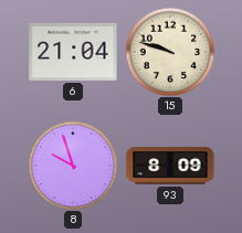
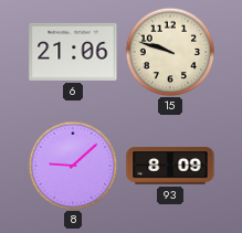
6: 21:04 -> 21:06
8: 9:57 -> 9:08
